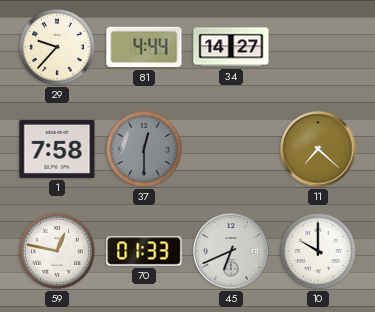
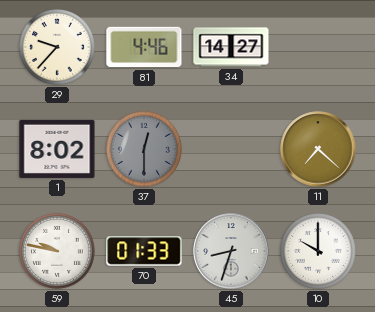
81: 4:44 -> 4:46
1: 7:58 -> 8:02
59: 12:47 -> 9:47
45: 6:41 -> 8:33
